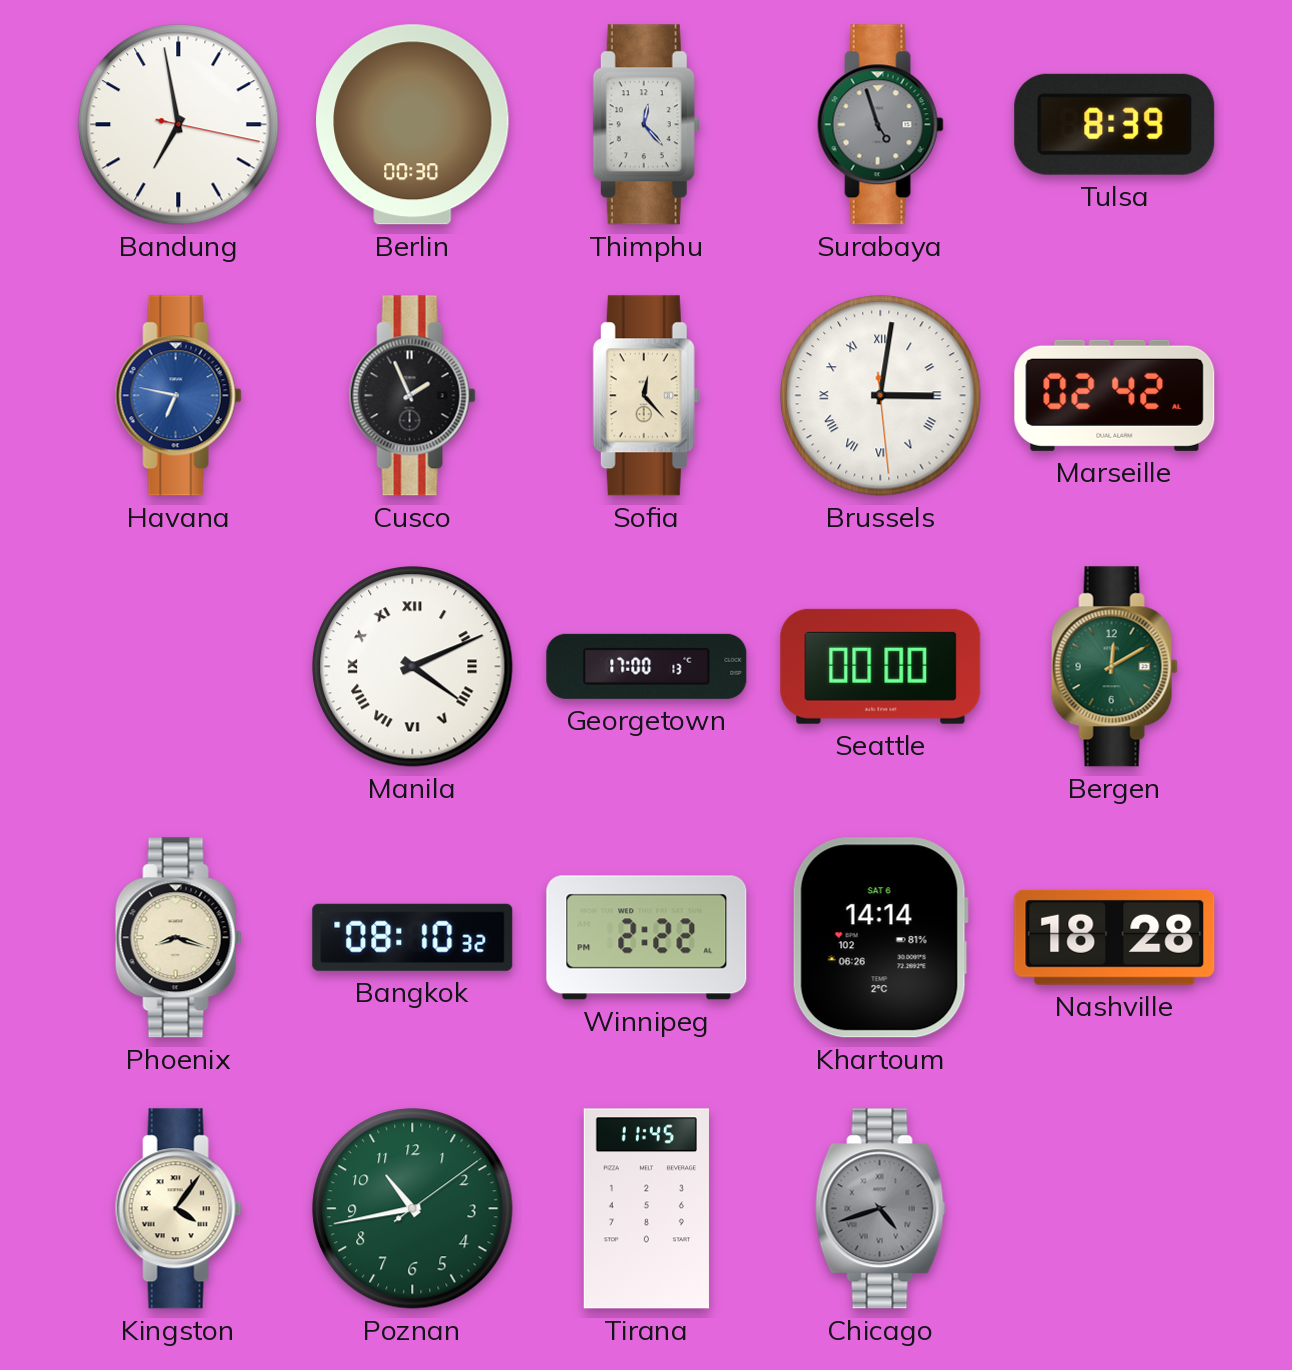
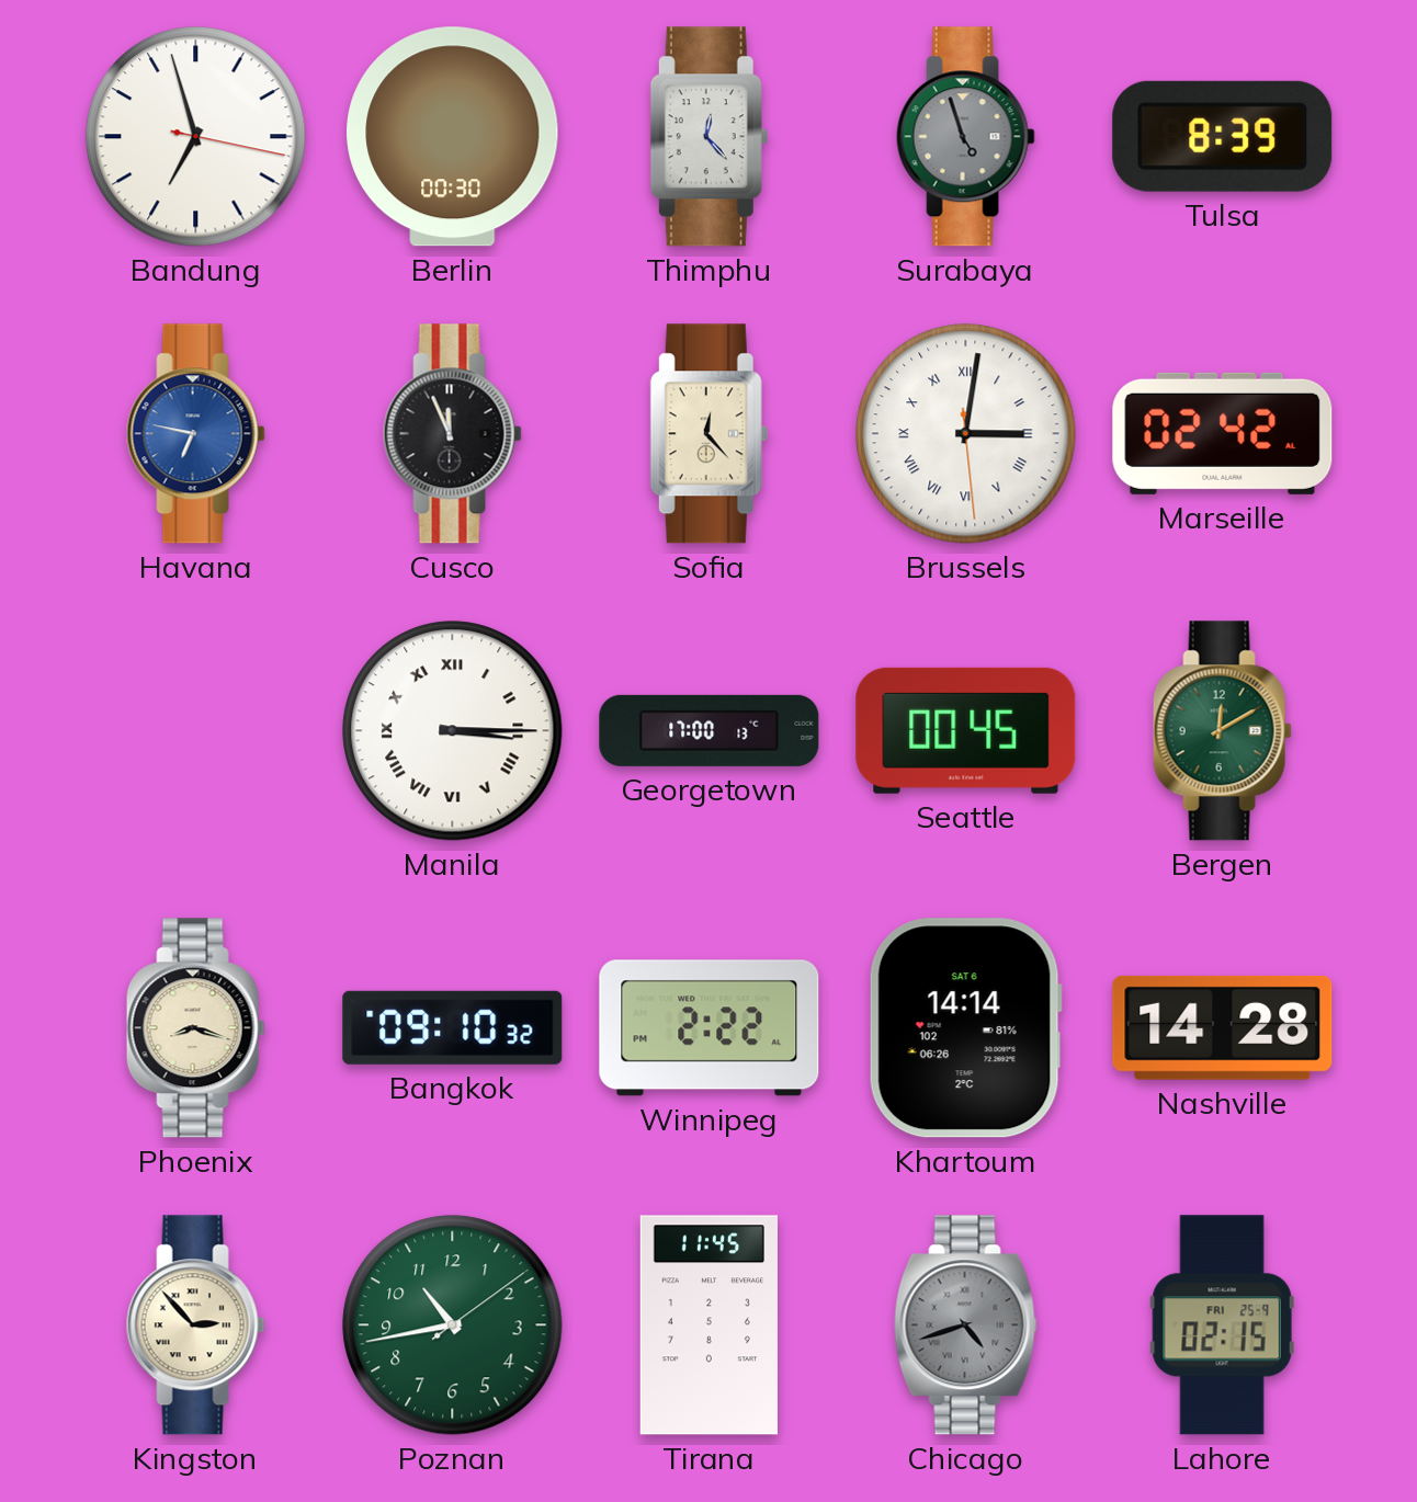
Bandung: 6:58 -> 6:57
Cusco: 1:56 -> 11:56
Manila: 4:11 -> 3:15
Seattle: 00:00 -> 00:45
Bangkok: 08:10 -> 09:10
Nashville: 18:28 -> 14:28
Kingston: 4:06 -> 2:53
Lahore: none -> 02:15
